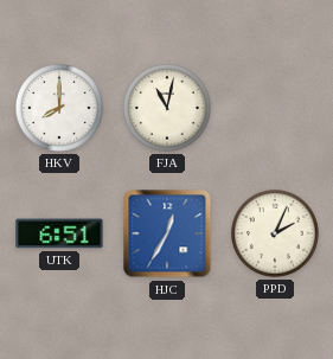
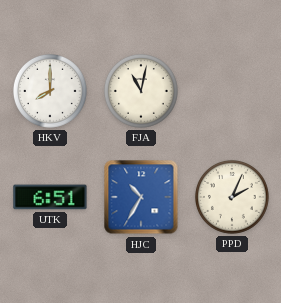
HJC: 12:35 -> 10:35
